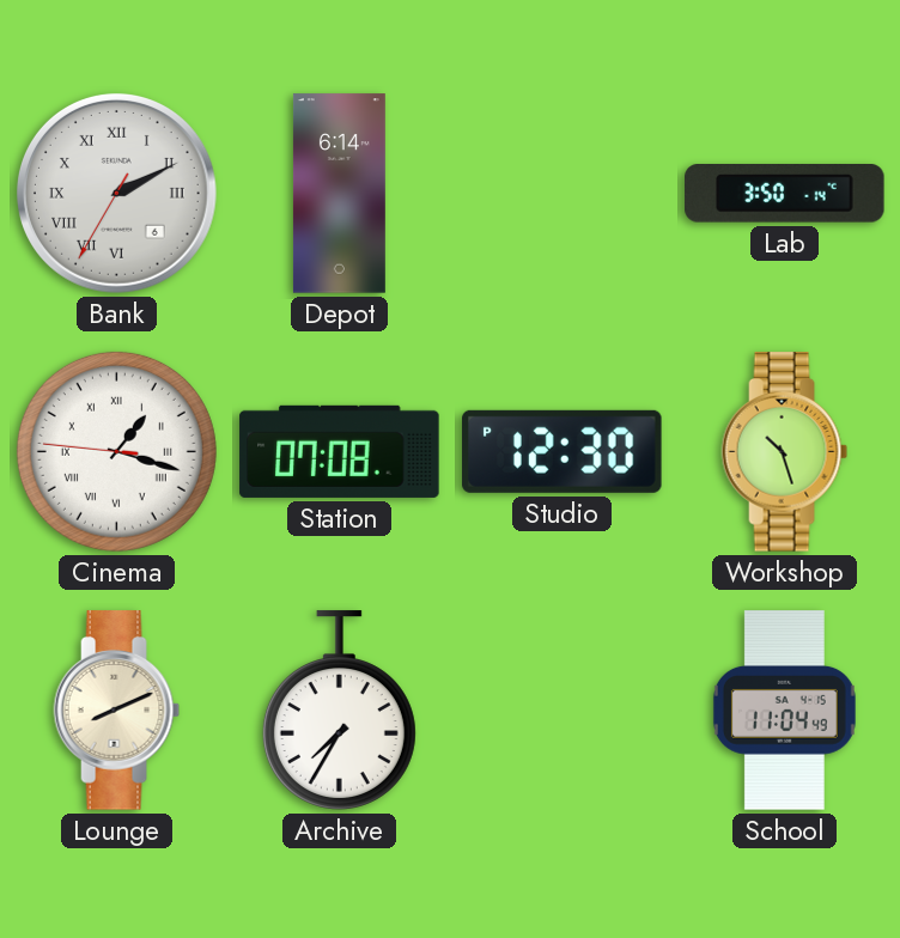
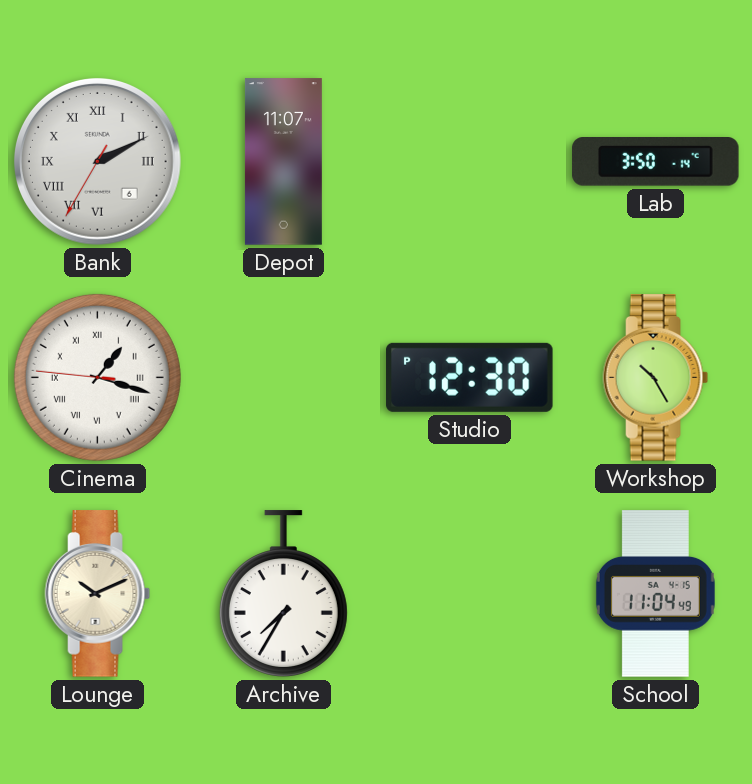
Depot: 6:14 -> 11:07
Station: 07:08 -> none
Workshop: 10:27 -> 10:25
Lounge: 8:11 -> 10:11
